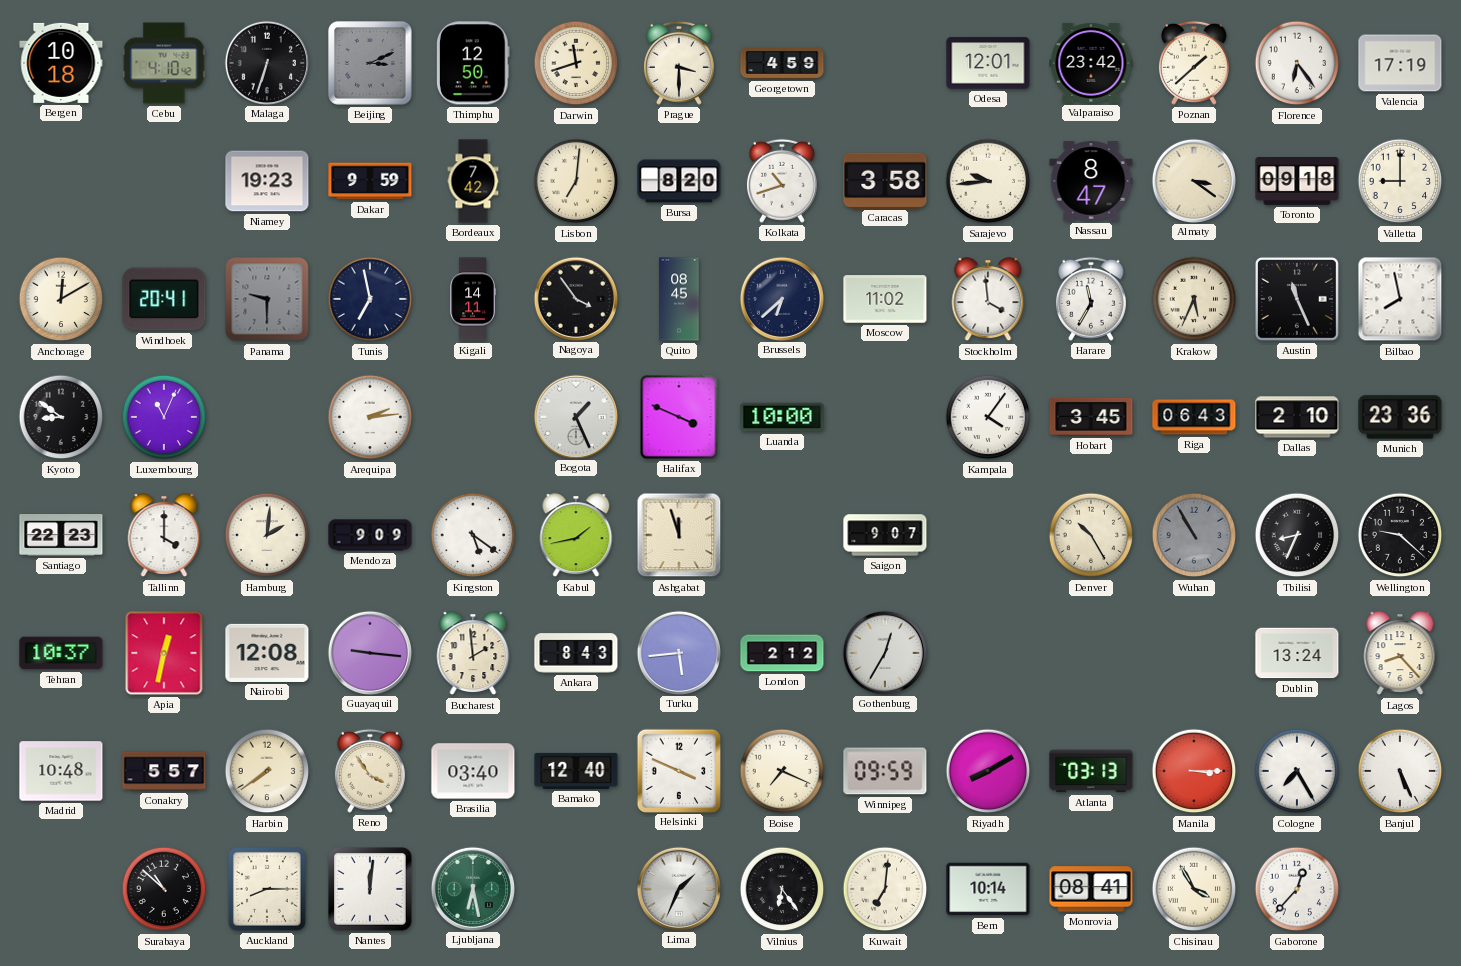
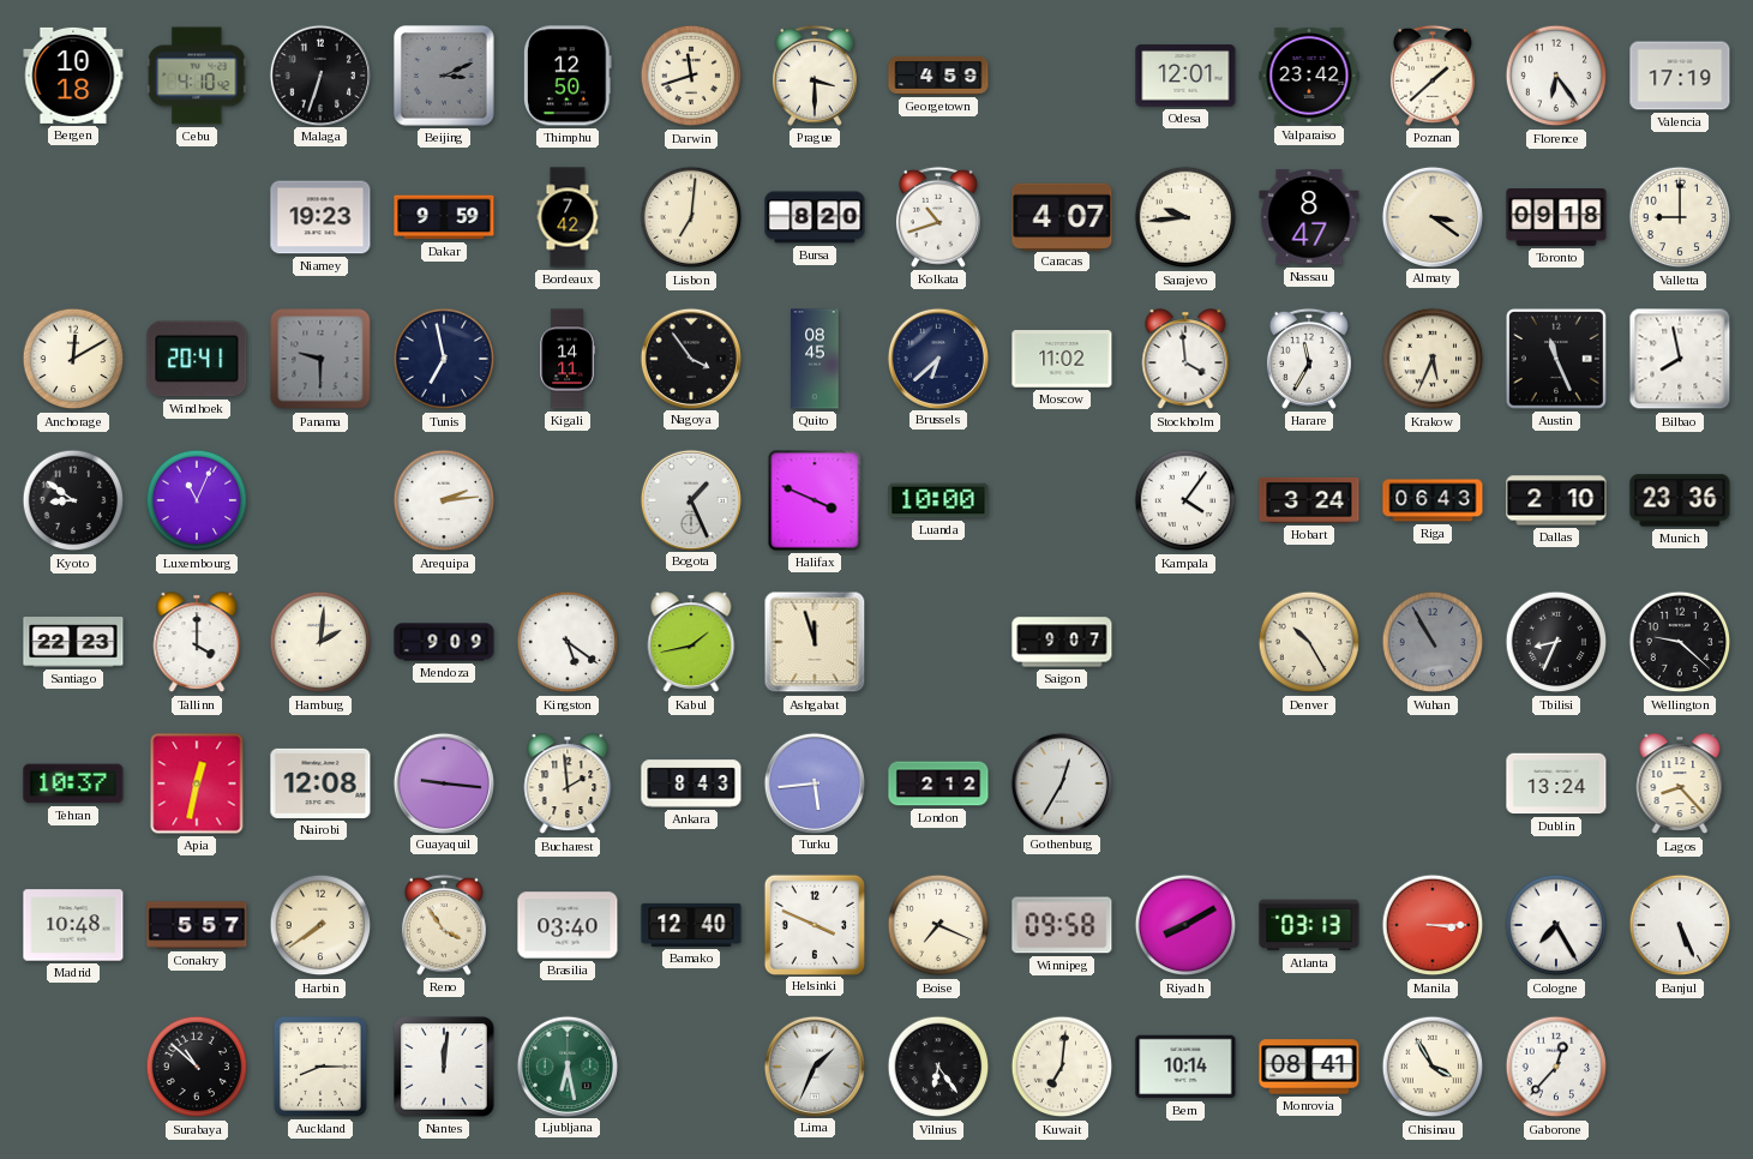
Caracas: 3:58 -> 4:07
Hobart: 3:45 -> 3:24
Winnipeg: 09:59 -> 09:58
